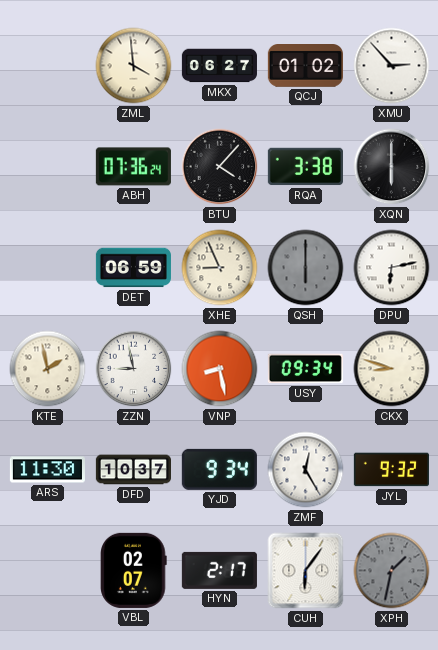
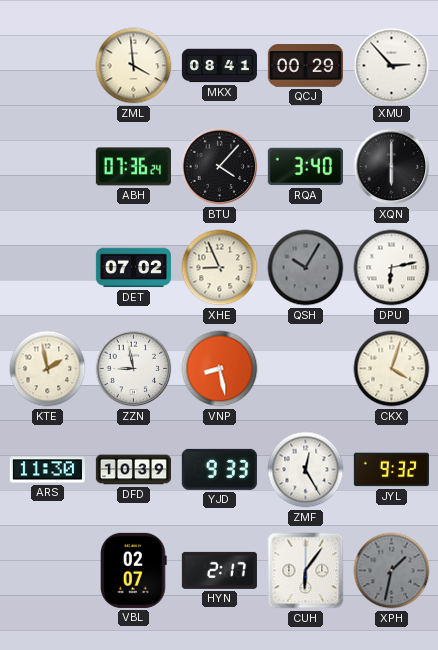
MKX: 06:27 -> 08:41
QCJ: 01:02 -> 00:29
RQA: 3:38 -> 3:40
DET: 06:59 -> 07:02
QSH: 6:00 -> 10:05
USY: 09:34 -> none
CKX: 8:48 -> 4:03
DFD: 10:37 -> 10:39
YJD: 9:34 -> 9:33
